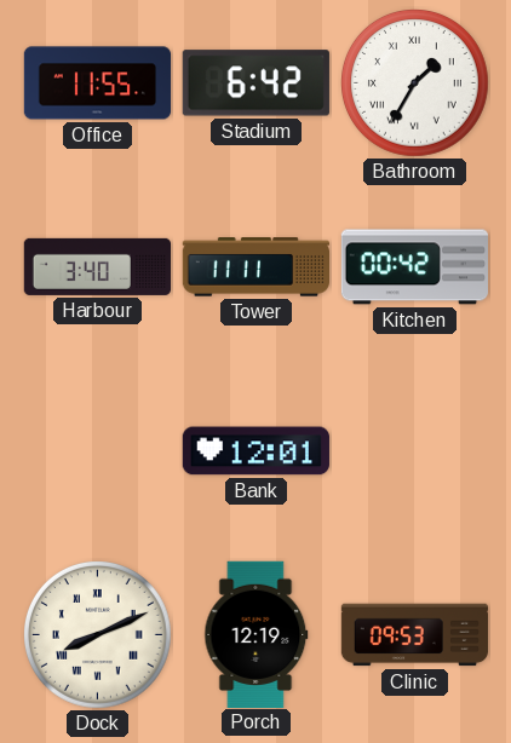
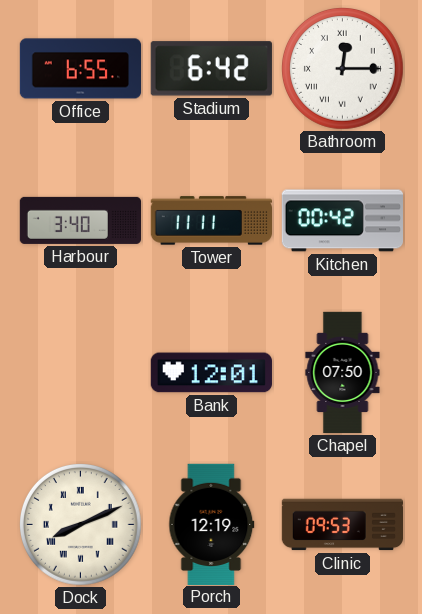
Office: 11:55 -> 6:55
Bathroom: 1:35 -> 12:15
Chapel: none -> 07:50
